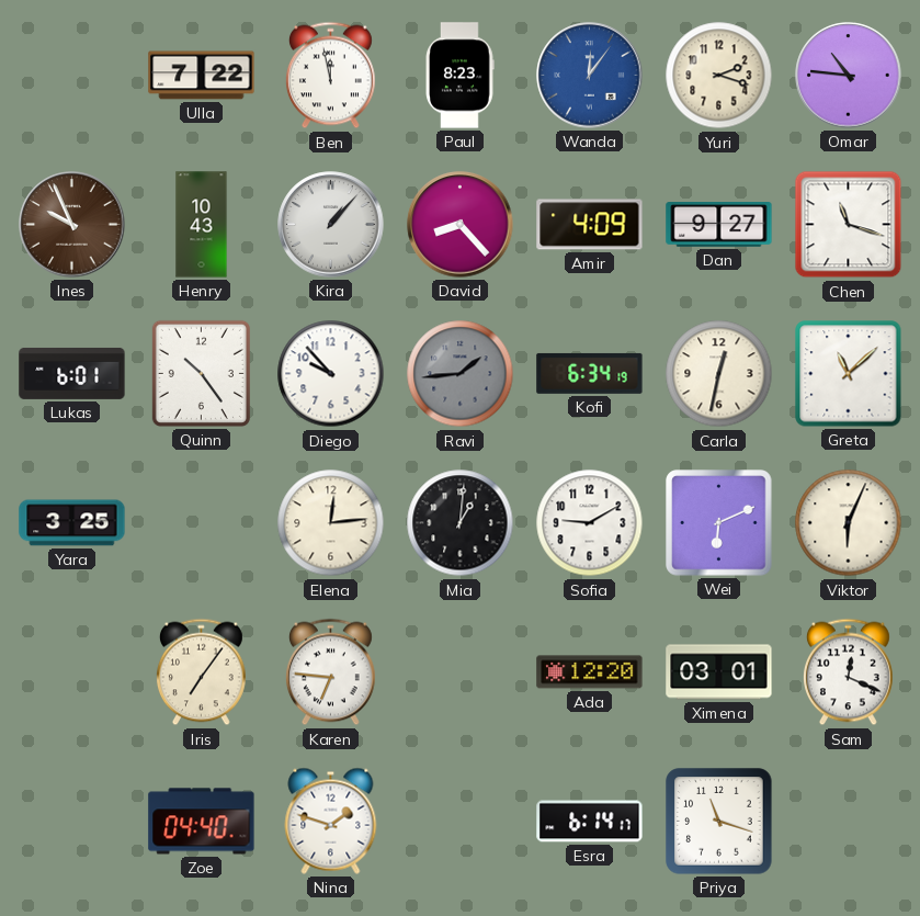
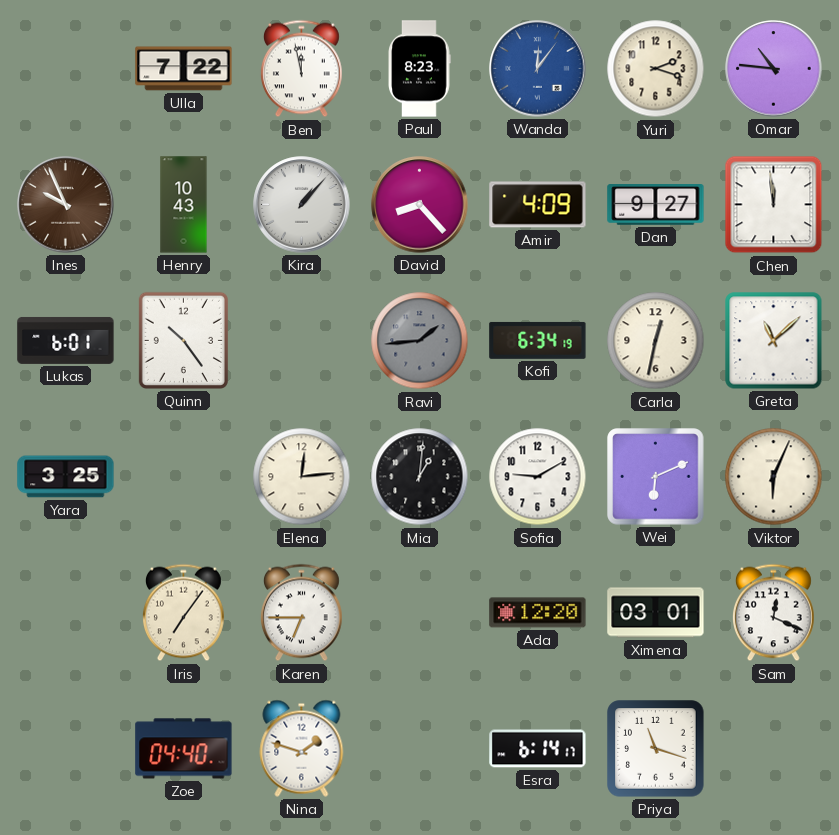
Chen: 11:18 -> 11:59
Diego: 9:53 -> none
Karen: 6:46 -> 6:45
